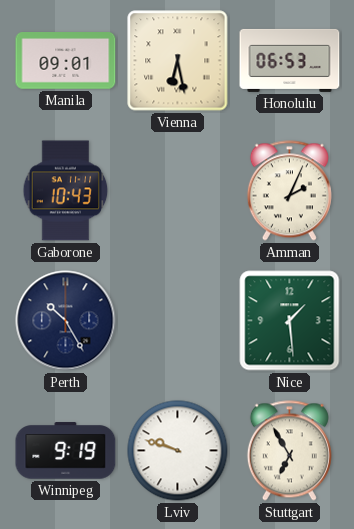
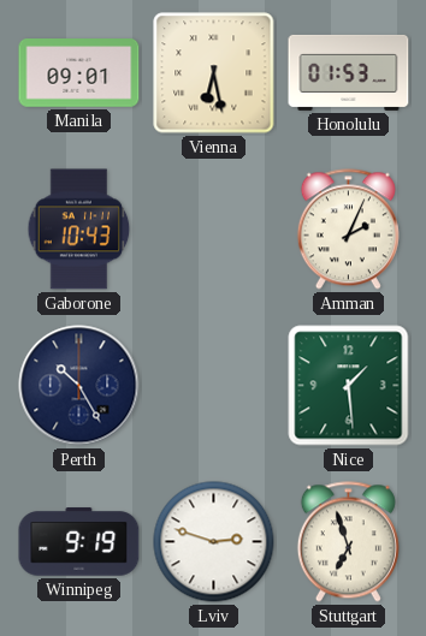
Honolulu: 06:53 -> 01:53
Lviv: 9:48 -> 2:48
Stuttgart: 6:55 -> 6:57
